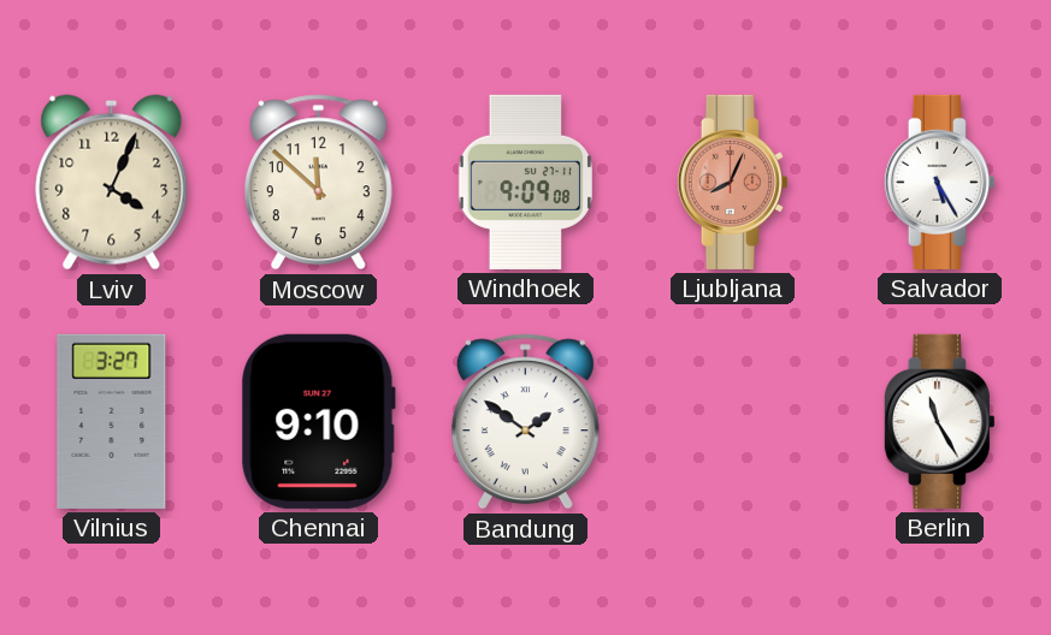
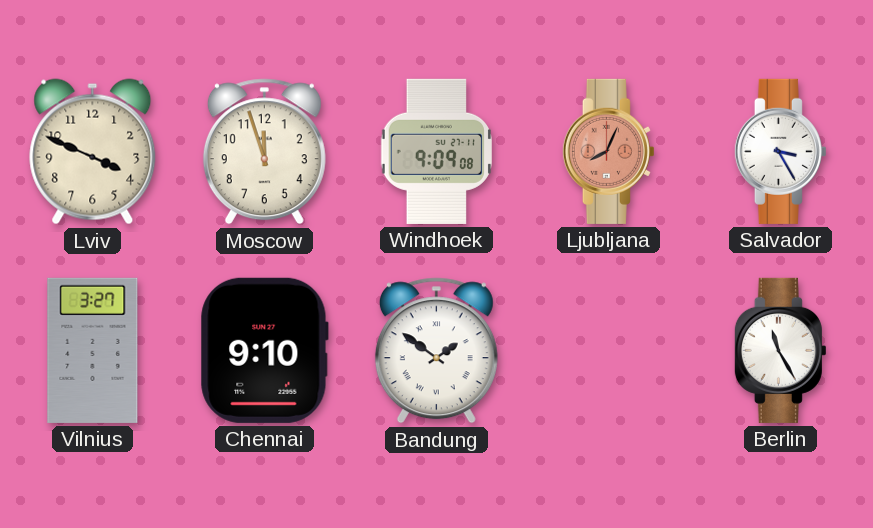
Lviv: 4:04 -> 3:49
Moscow: 11:52 -> 11:57
Salvador: 5:25 -> 3:25
